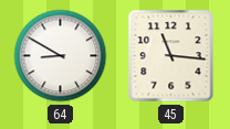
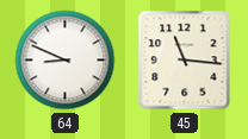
64: 8:50 -> 8:49
